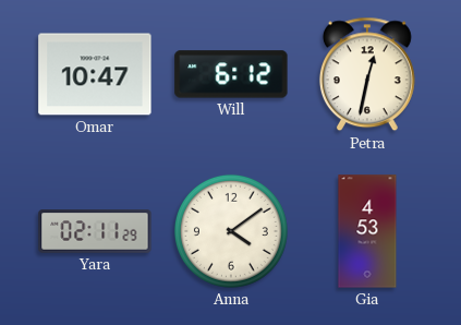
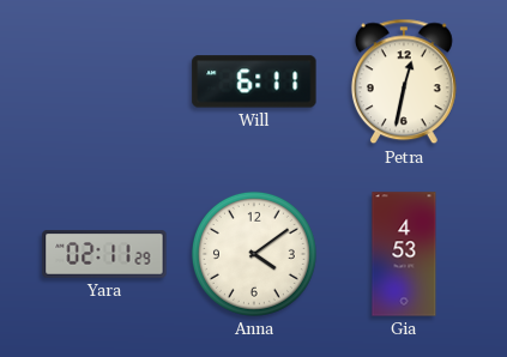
Omar: 10:47 -> none
Will: 6:12 -> 6:11
